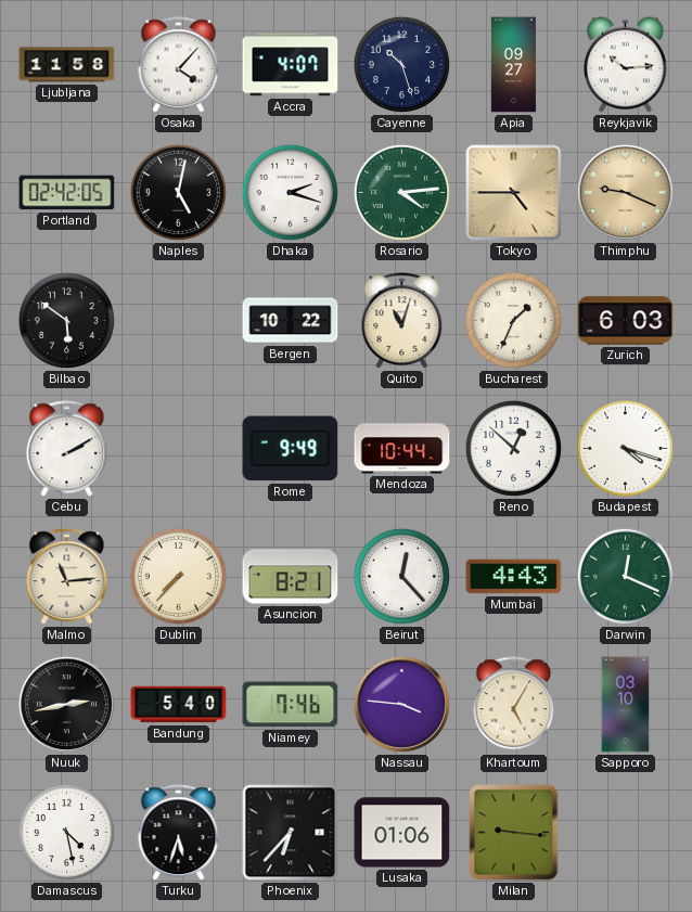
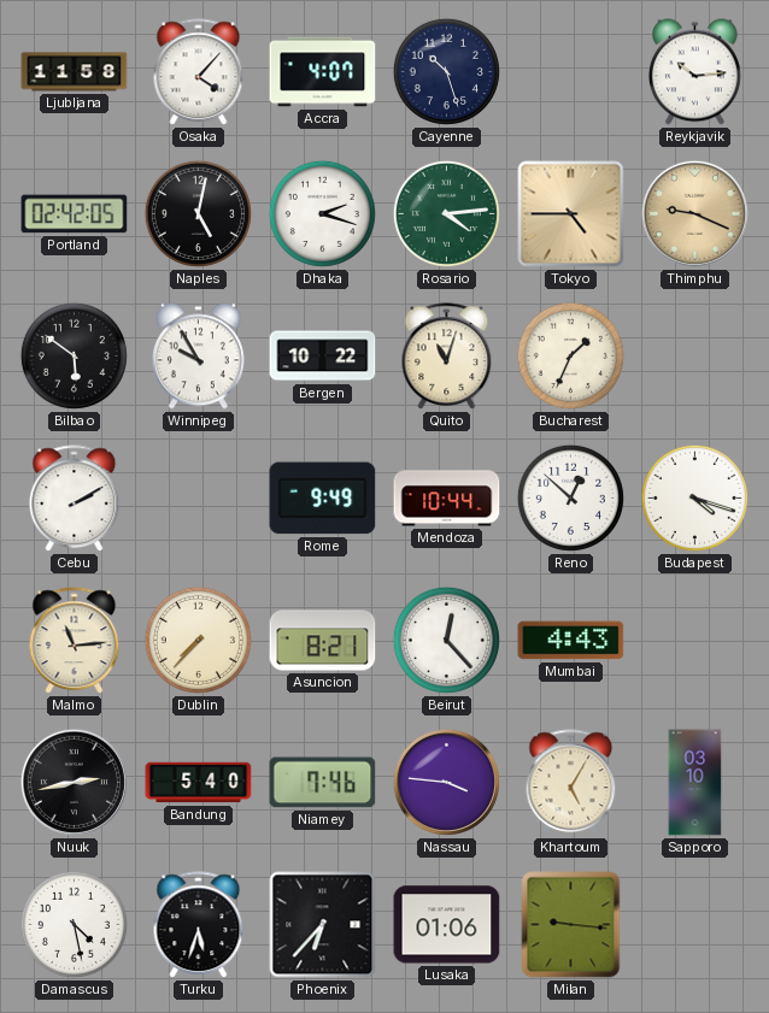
Apia: 09:27 -> none
Winnipeg: none -> 9:55
Zurich: 6:03 -> none
Darwin: 12:19 -> none
